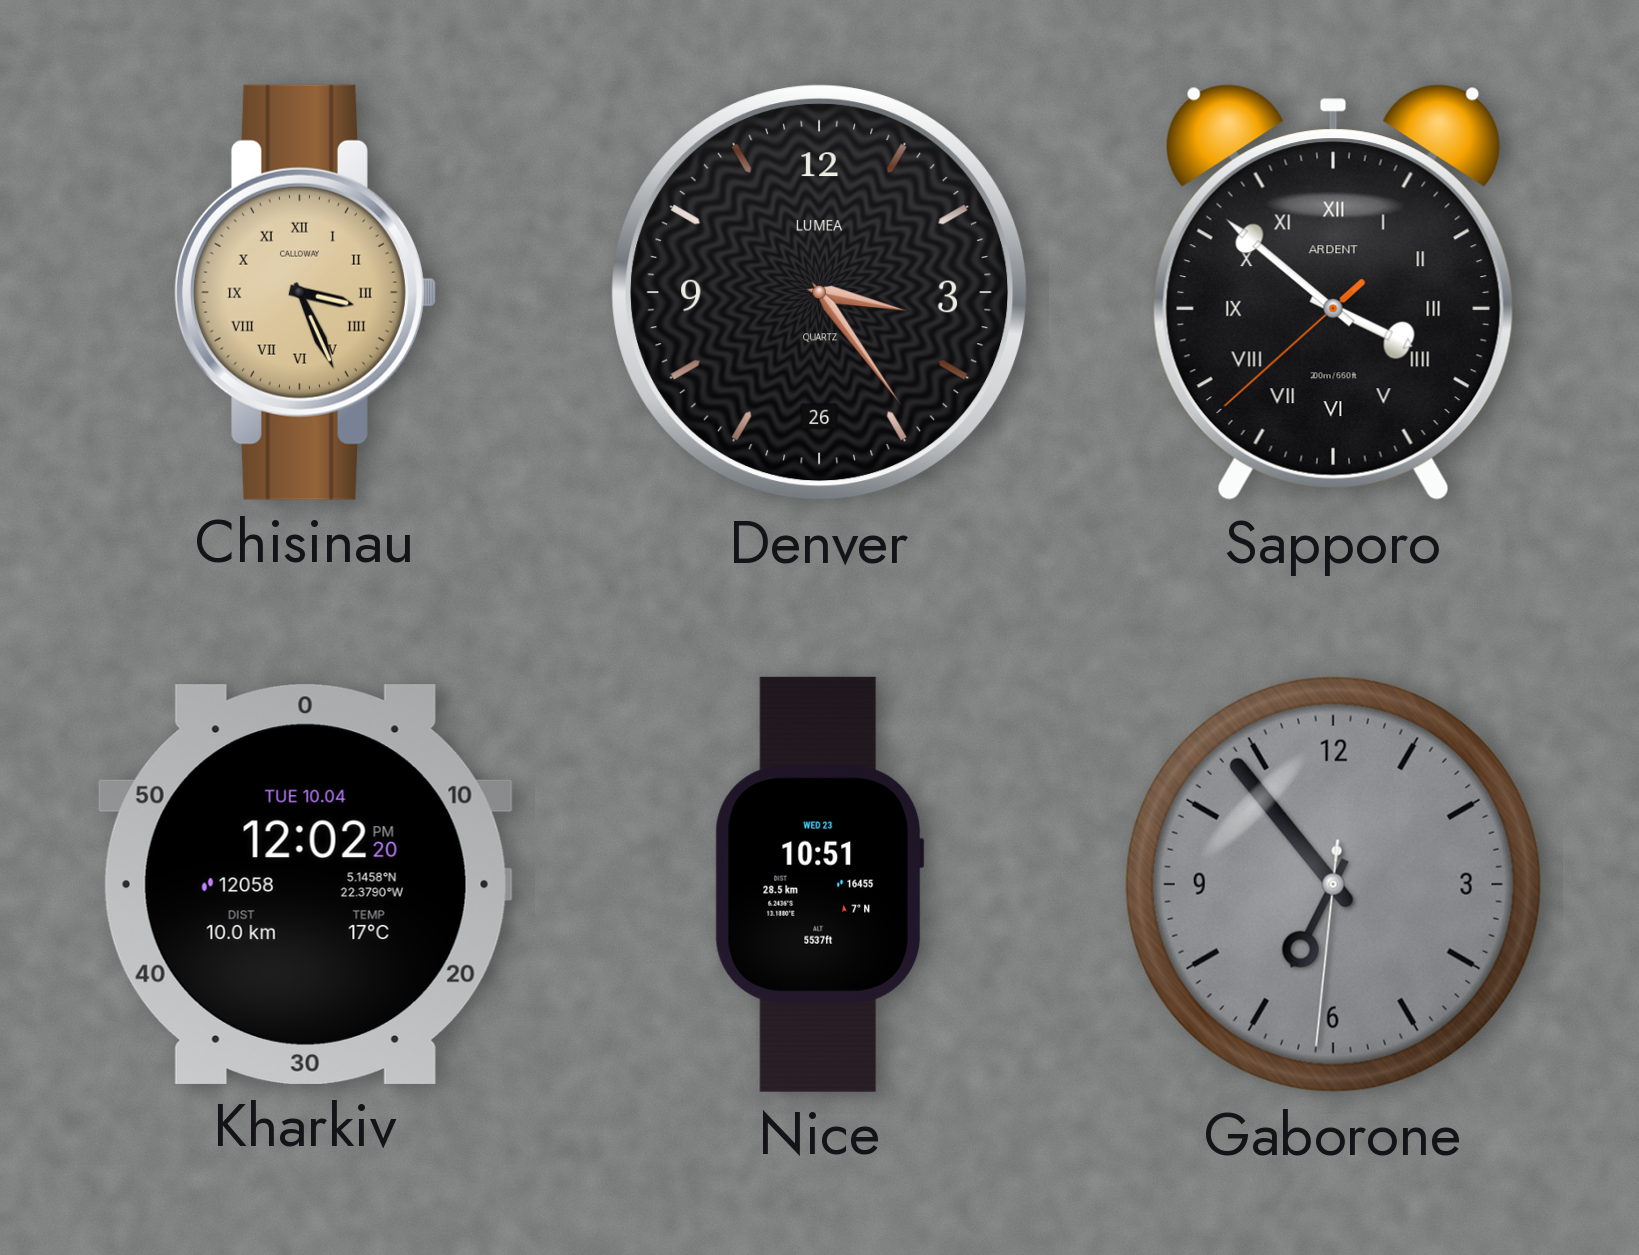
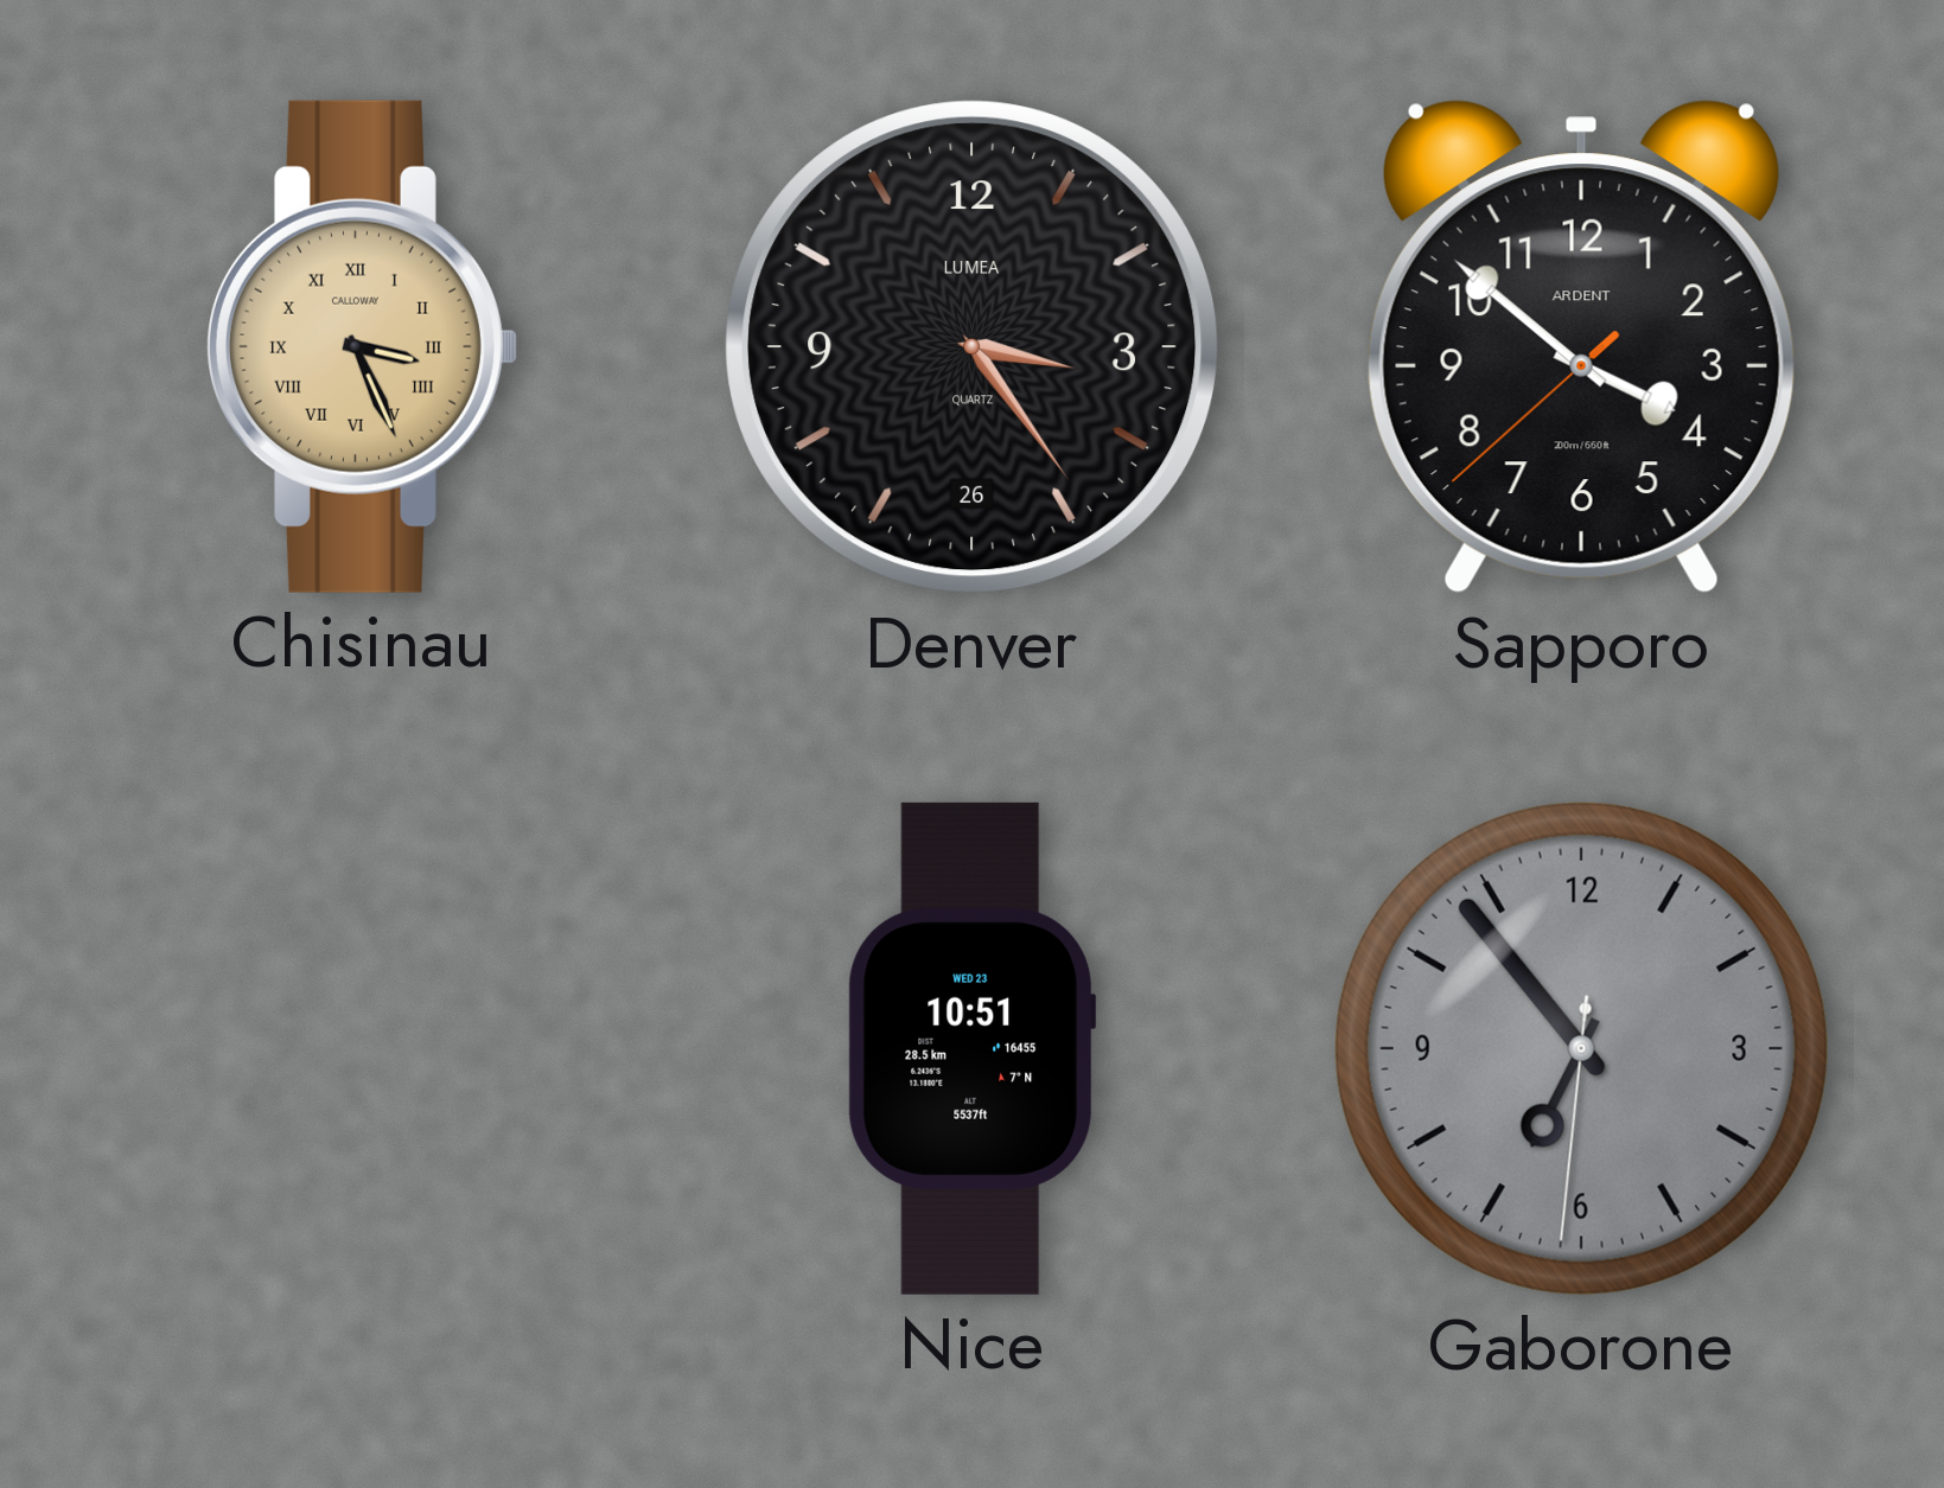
Sapporo numerals: Roman -> Arabic
Kharkiv: 12:02 -> none
